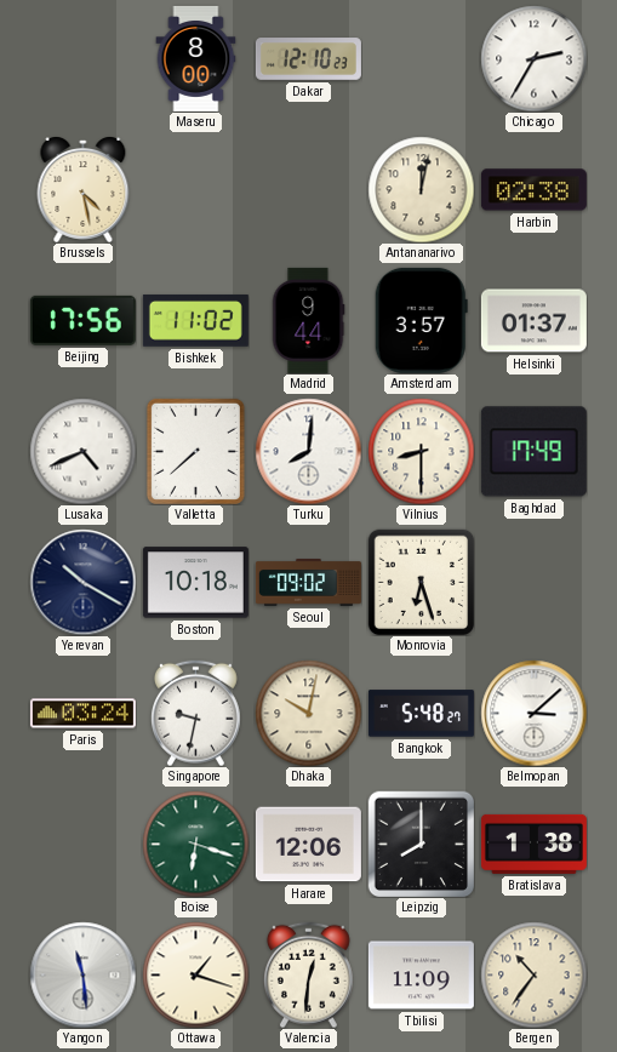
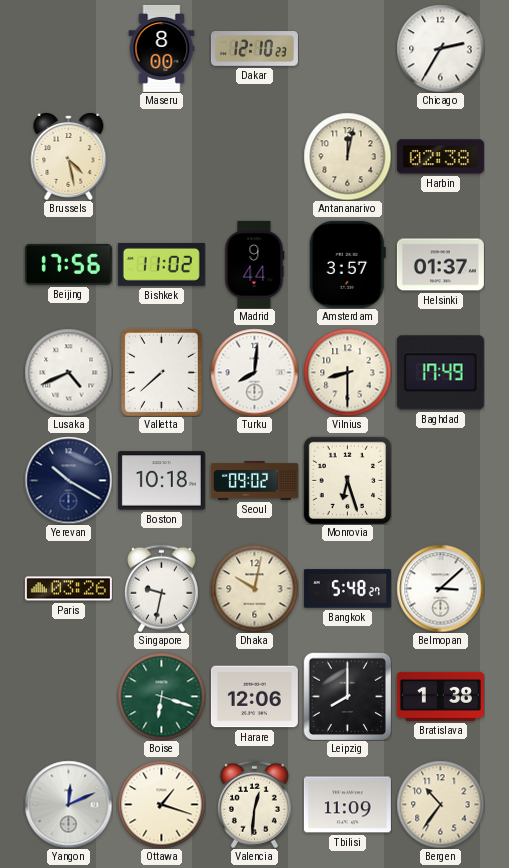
Paris: 03:24 -> 03:26
Yangon: 11:29 -> 12:11
